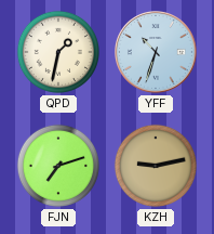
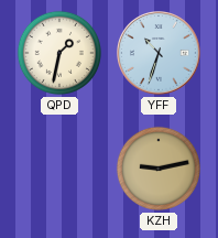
FJN: 7:12 -> none
